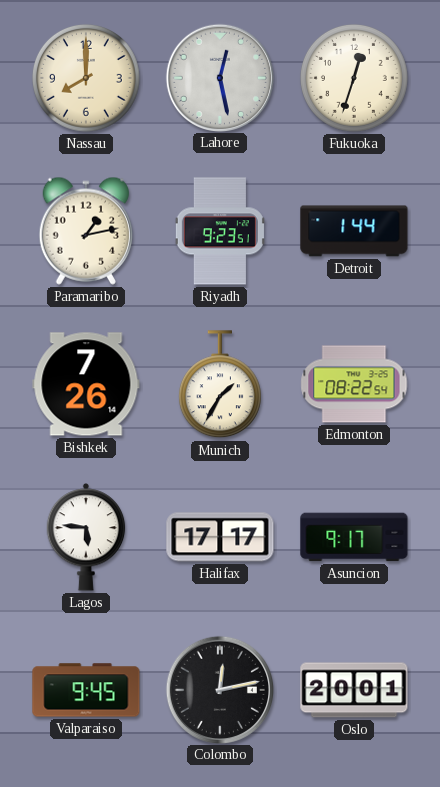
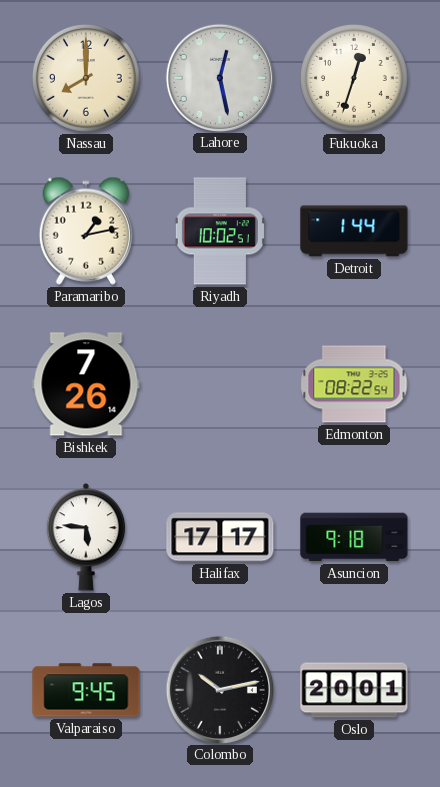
Riyadh: 9:23 -> 10:02
Munich: 1:35 -> none
Asuncion: 9:17 -> 9:18
Colombo: 12:13 -> 10:13
